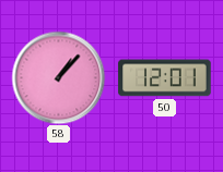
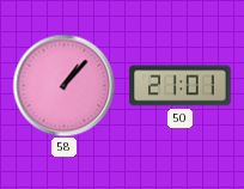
50: 12:01 -> 21:01
